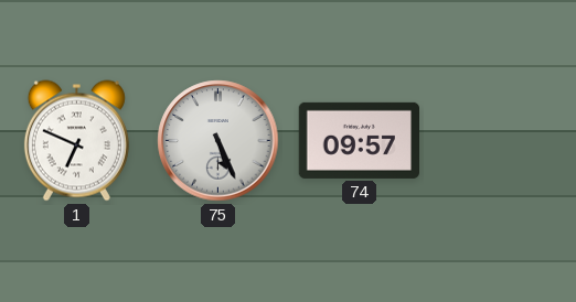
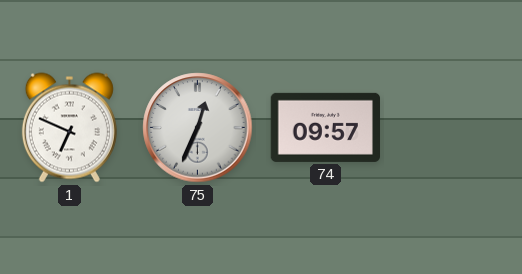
75: 5:26 -> 12:34
